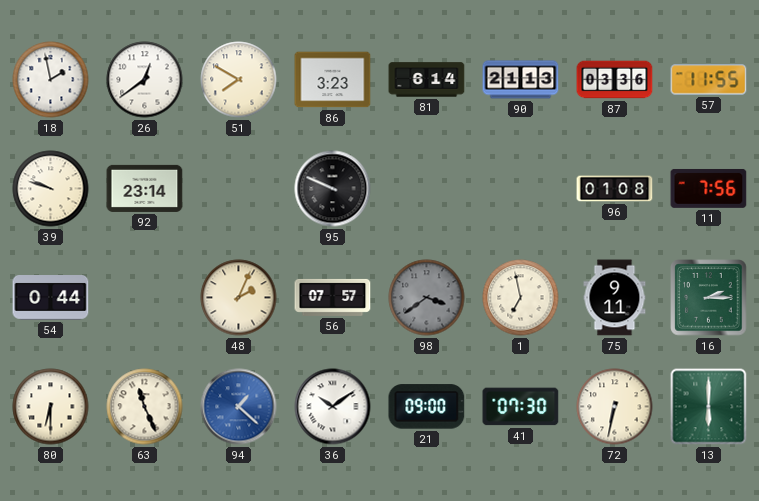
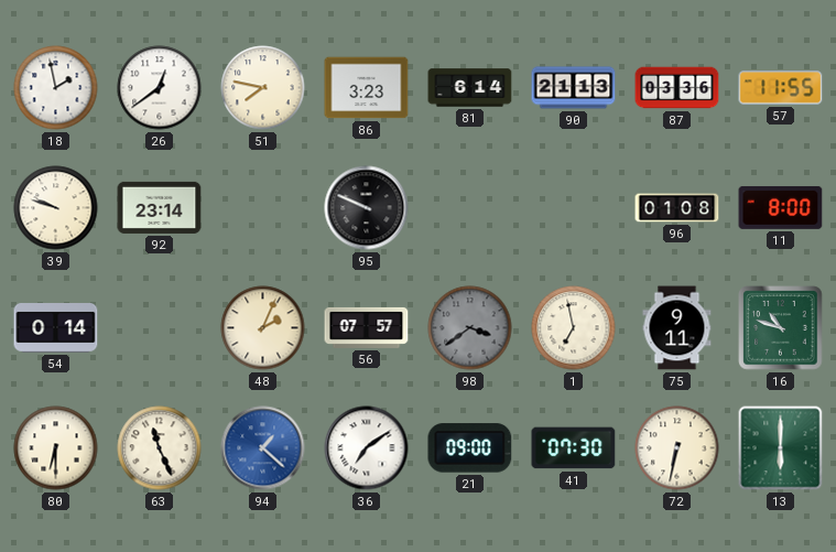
51: 7:50 -> 7:47
11: 7:56 -> 8:00
54: 0:44 -> 0:14
16: 2:15 -> 10:48
36: 10:09 -> 7:09
